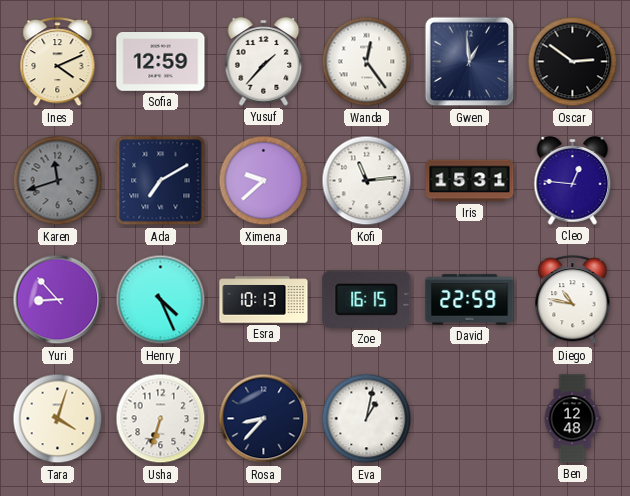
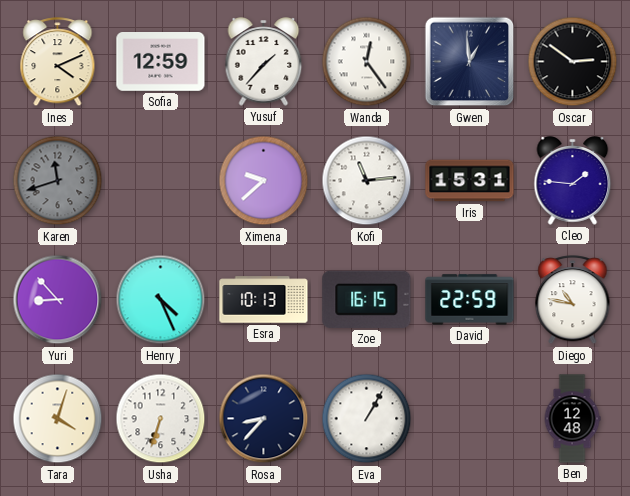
Ada: 7:10 -> none
Cleo: 12:46 -> 1:46
Eva: 1:02 -> 1:05
